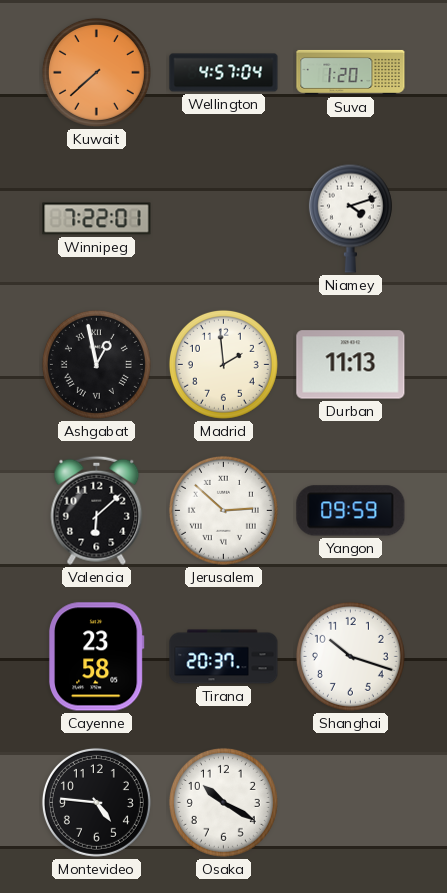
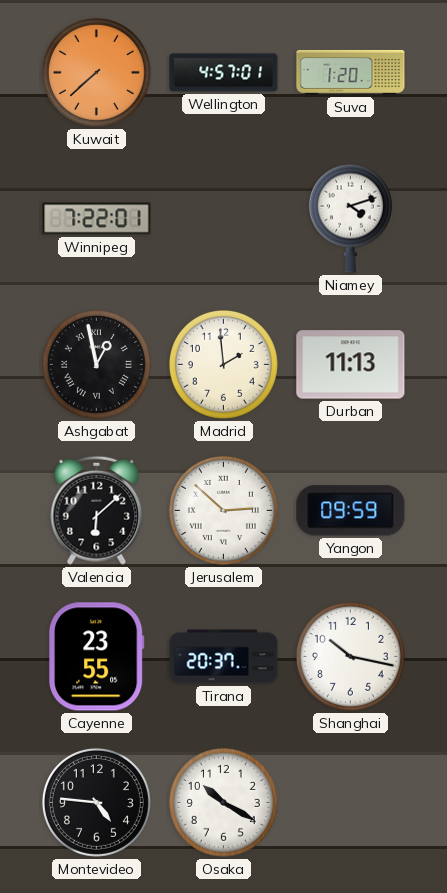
Wellington: 4:57:04 -> 4:57:01
Cayenne: 23:58 -> 23:55
Shanghai: 10:18 -> 10:17
